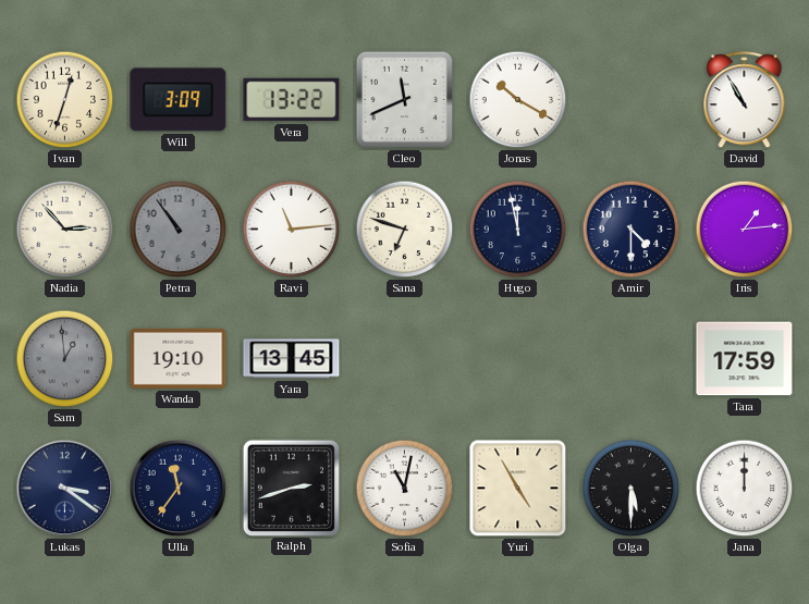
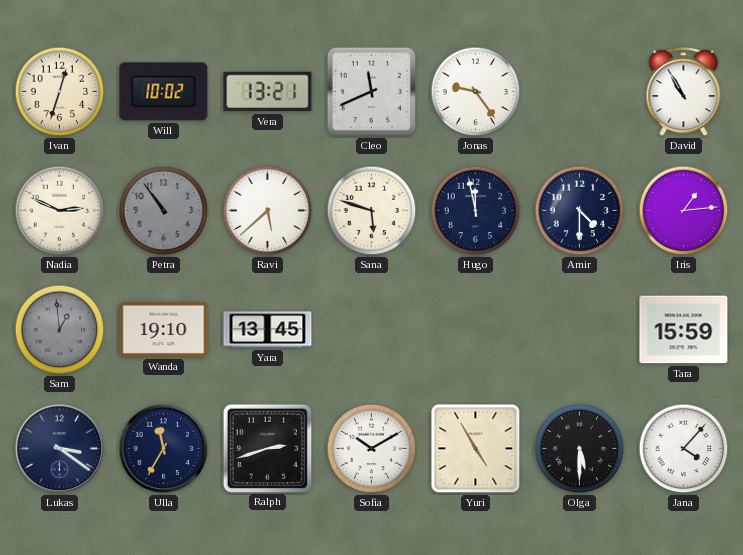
Will: 3:09 -> 10:02
Vera: 13:22 -> 13:21
Jonas: 10:20 -> 9:24
Nadia: 2:53 -> 2:49
Ravi: 11:14 -> 5:38
Sana: 6:48 -> 5:48
Tara: 17:59 -> 15:59
Ulla: 11:36 -> 11:35
Sofia: 11:02 -> 10:10
Jana: 12:00 -> 4:07
